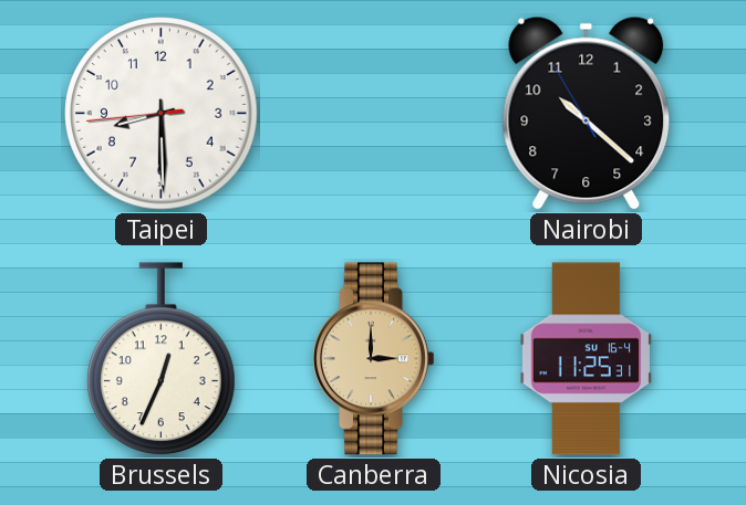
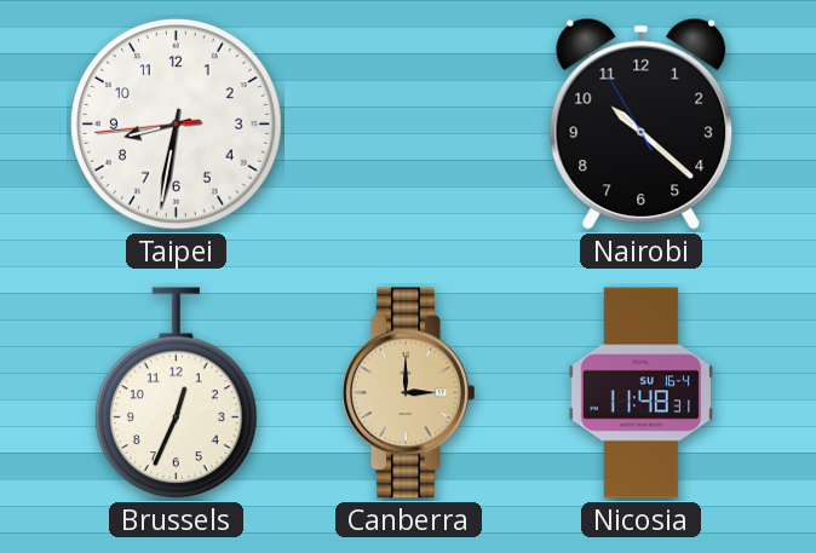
Taipei: 8:29 -> 8:31
Nicosia: 11:25 -> 11:48
